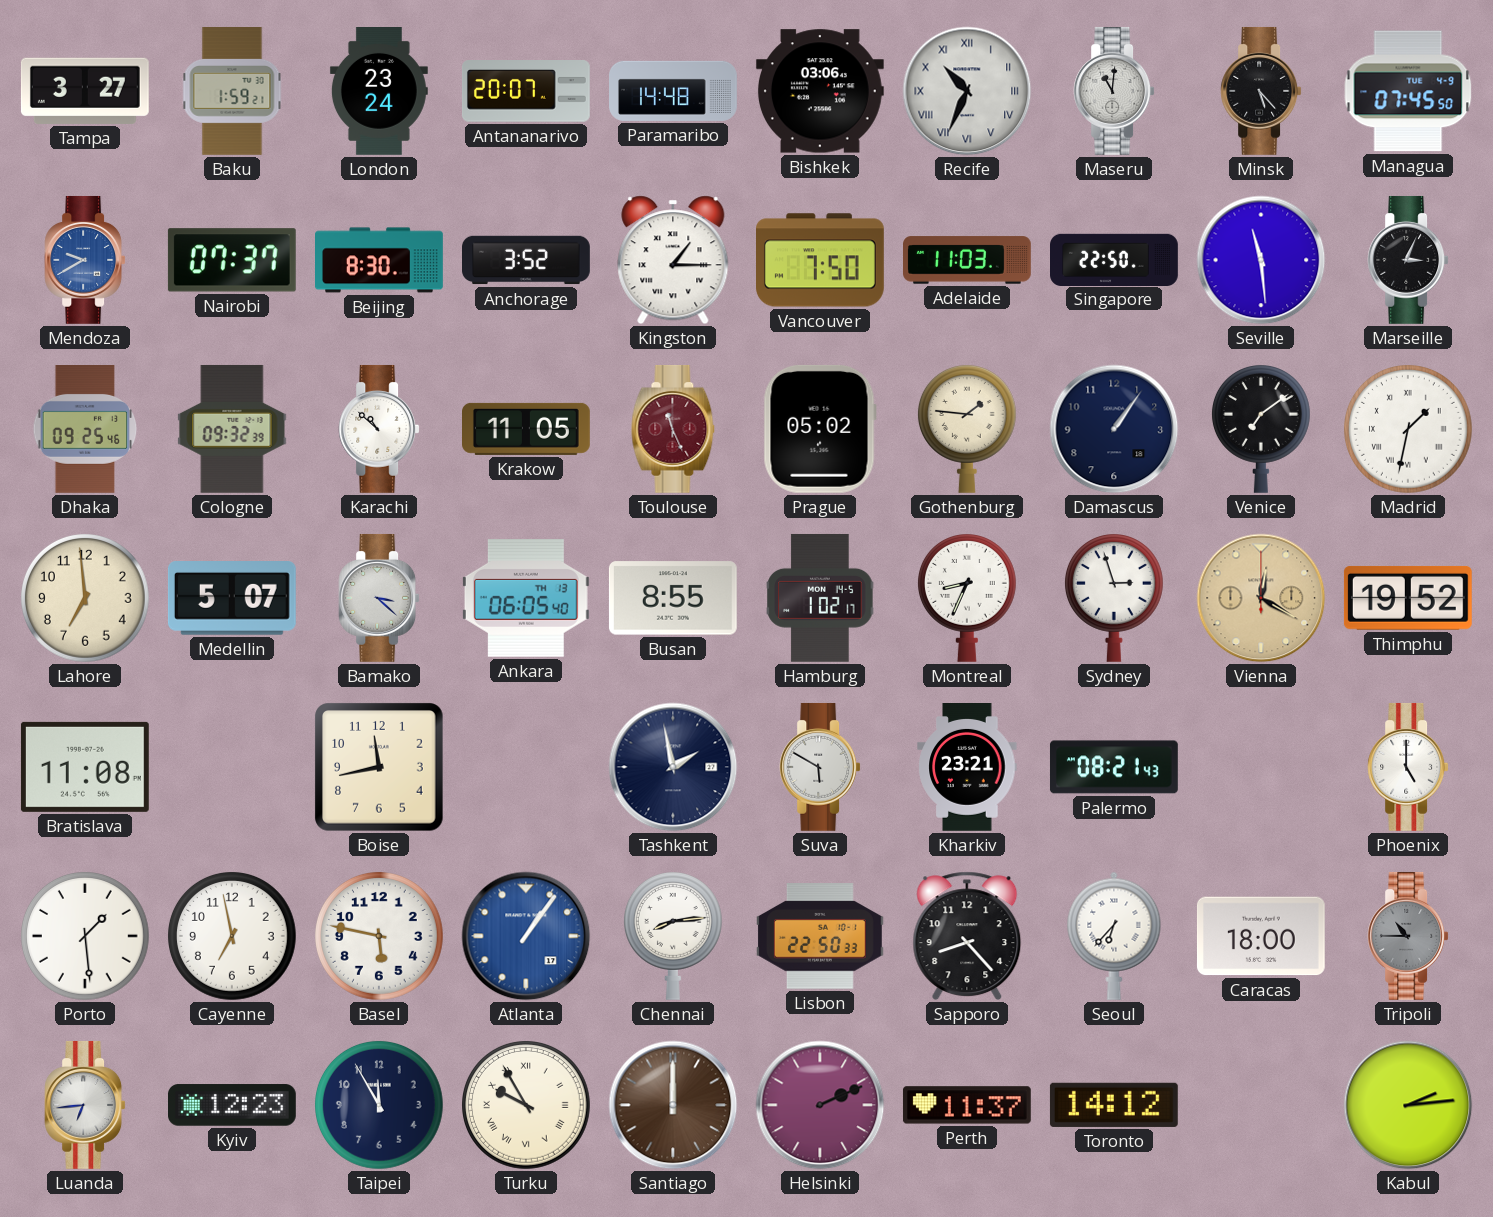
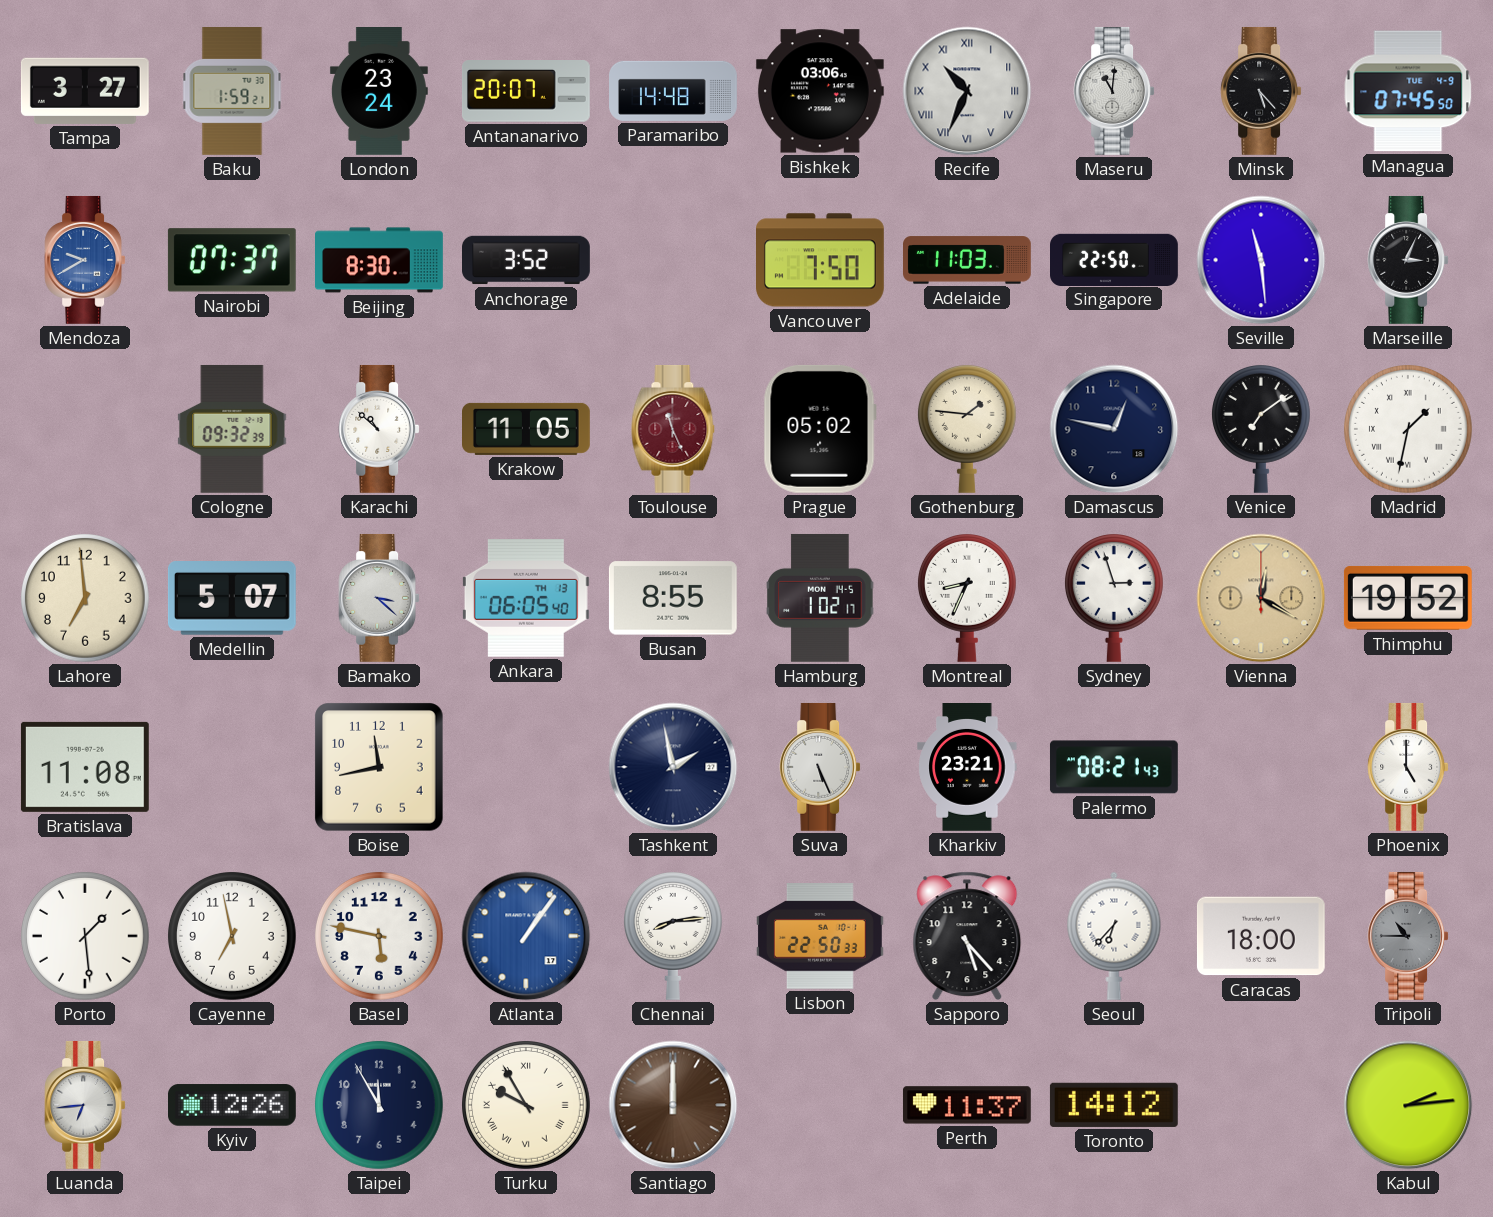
Kingston: 1:15 -> none
Dhaka: 09:25 -> none
Damascus: 1:06 -> 12:47
Suva: 5:50 -> 5:26
Sapporo: 8:23 -> 5:23
Kyiv: 12:23 -> 12:26
Helsinki: 2:11 -> none
